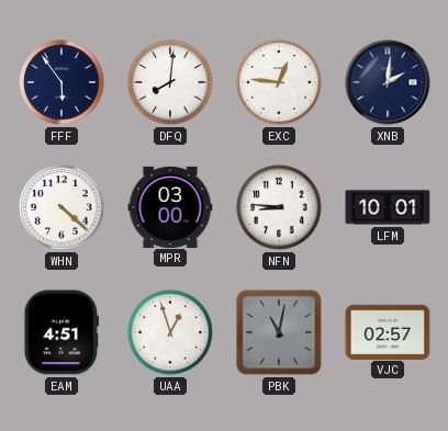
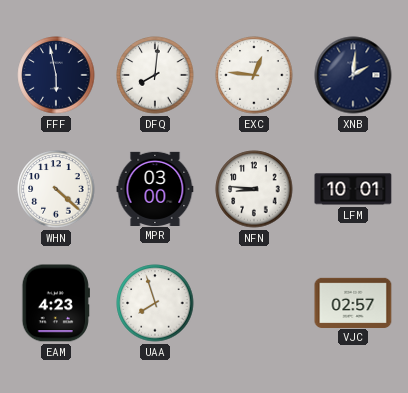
FFF: 5:54 -> 5:58
EAM: 4:51 -> 4:23
UAA: 12:57 -> 7:57
PBK: 11:02 -> none
